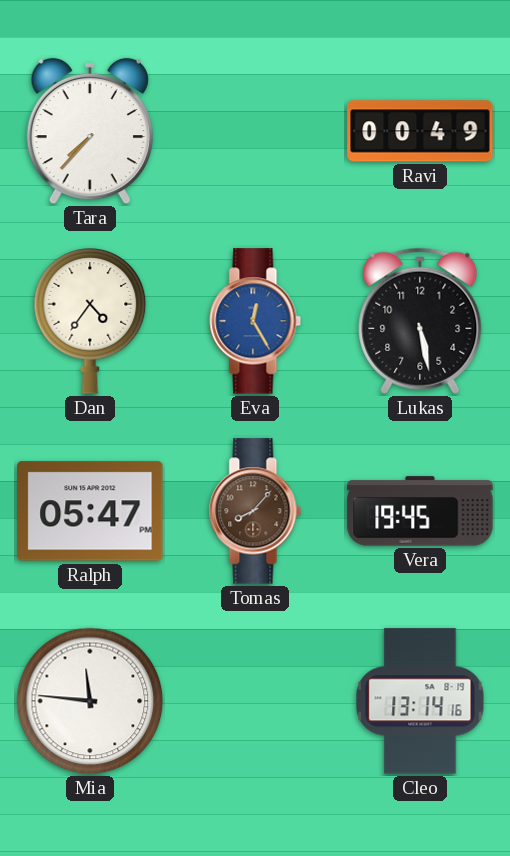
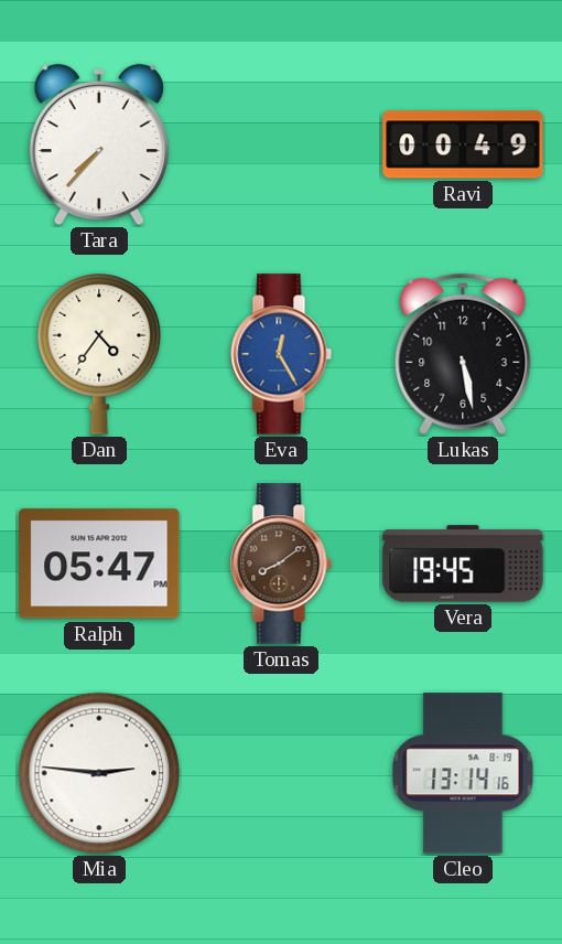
Tomas: 8:07 -> 8:09
Mia: 11:46 -> 2:46
